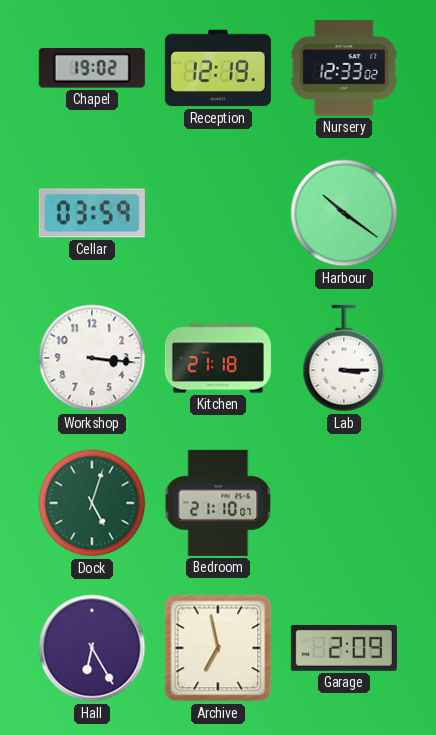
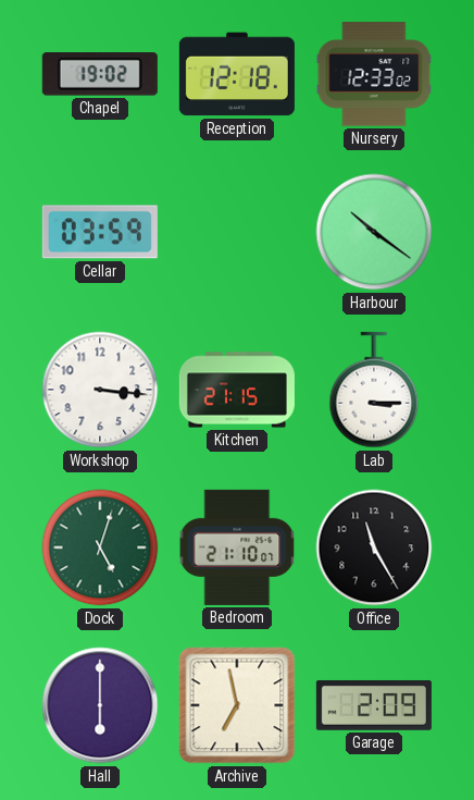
Reception: 12:19 -> 12:18
Kitchen: 21:18 -> 21:15
Office: none -> 11:25
Hall: 6:25 -> 6:00
